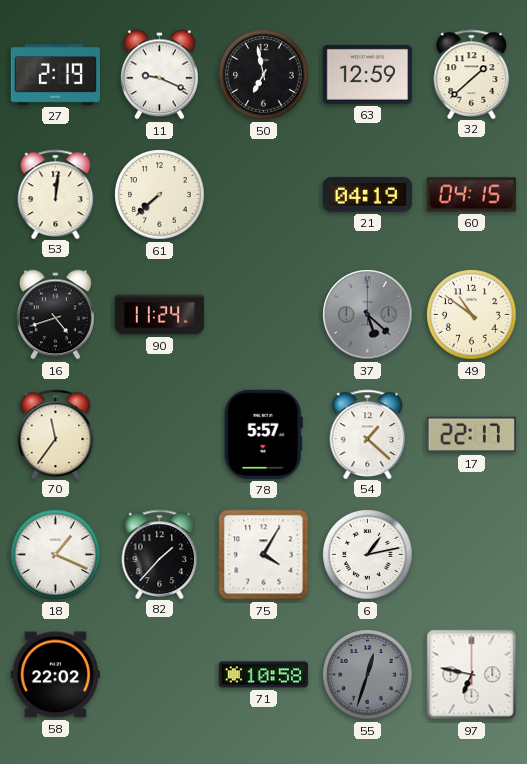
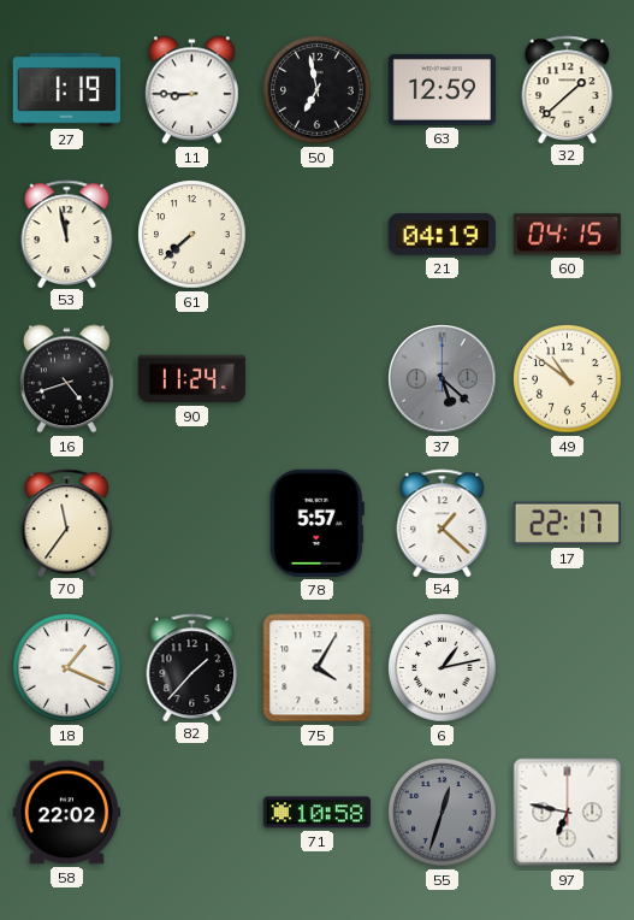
27: 2:19 -> 1:19
11: 9:19 -> 8:45
53: 12:01 -> 11:58
